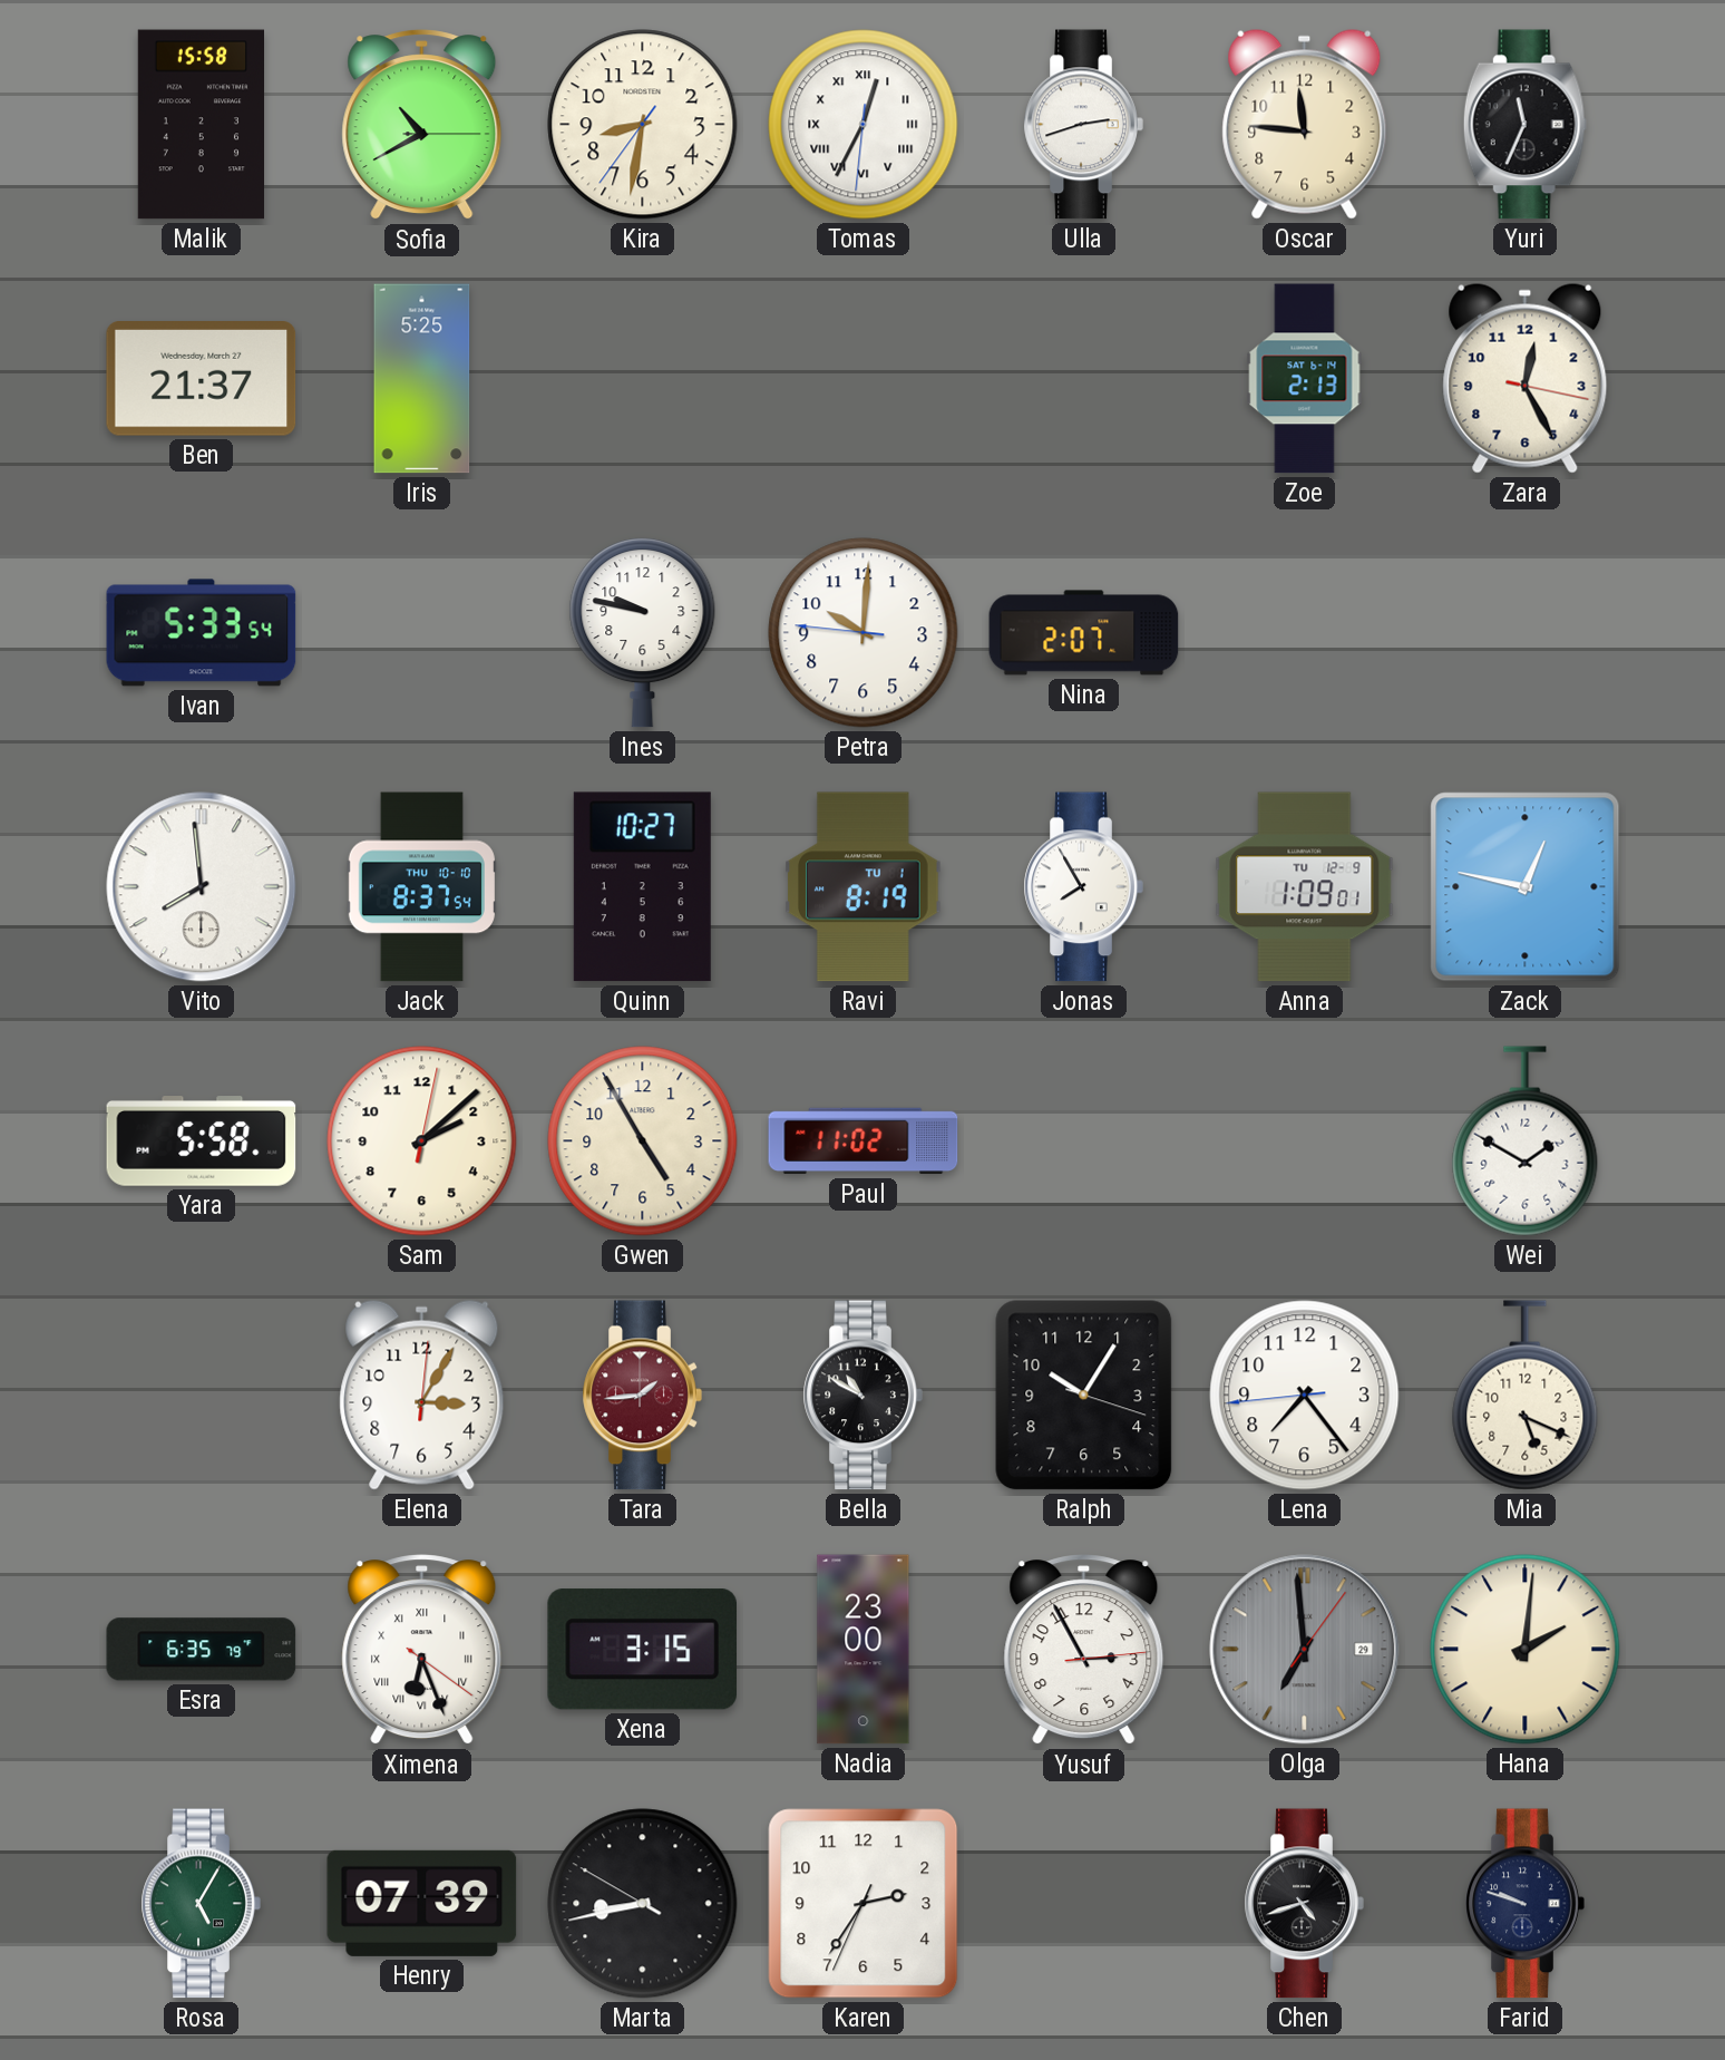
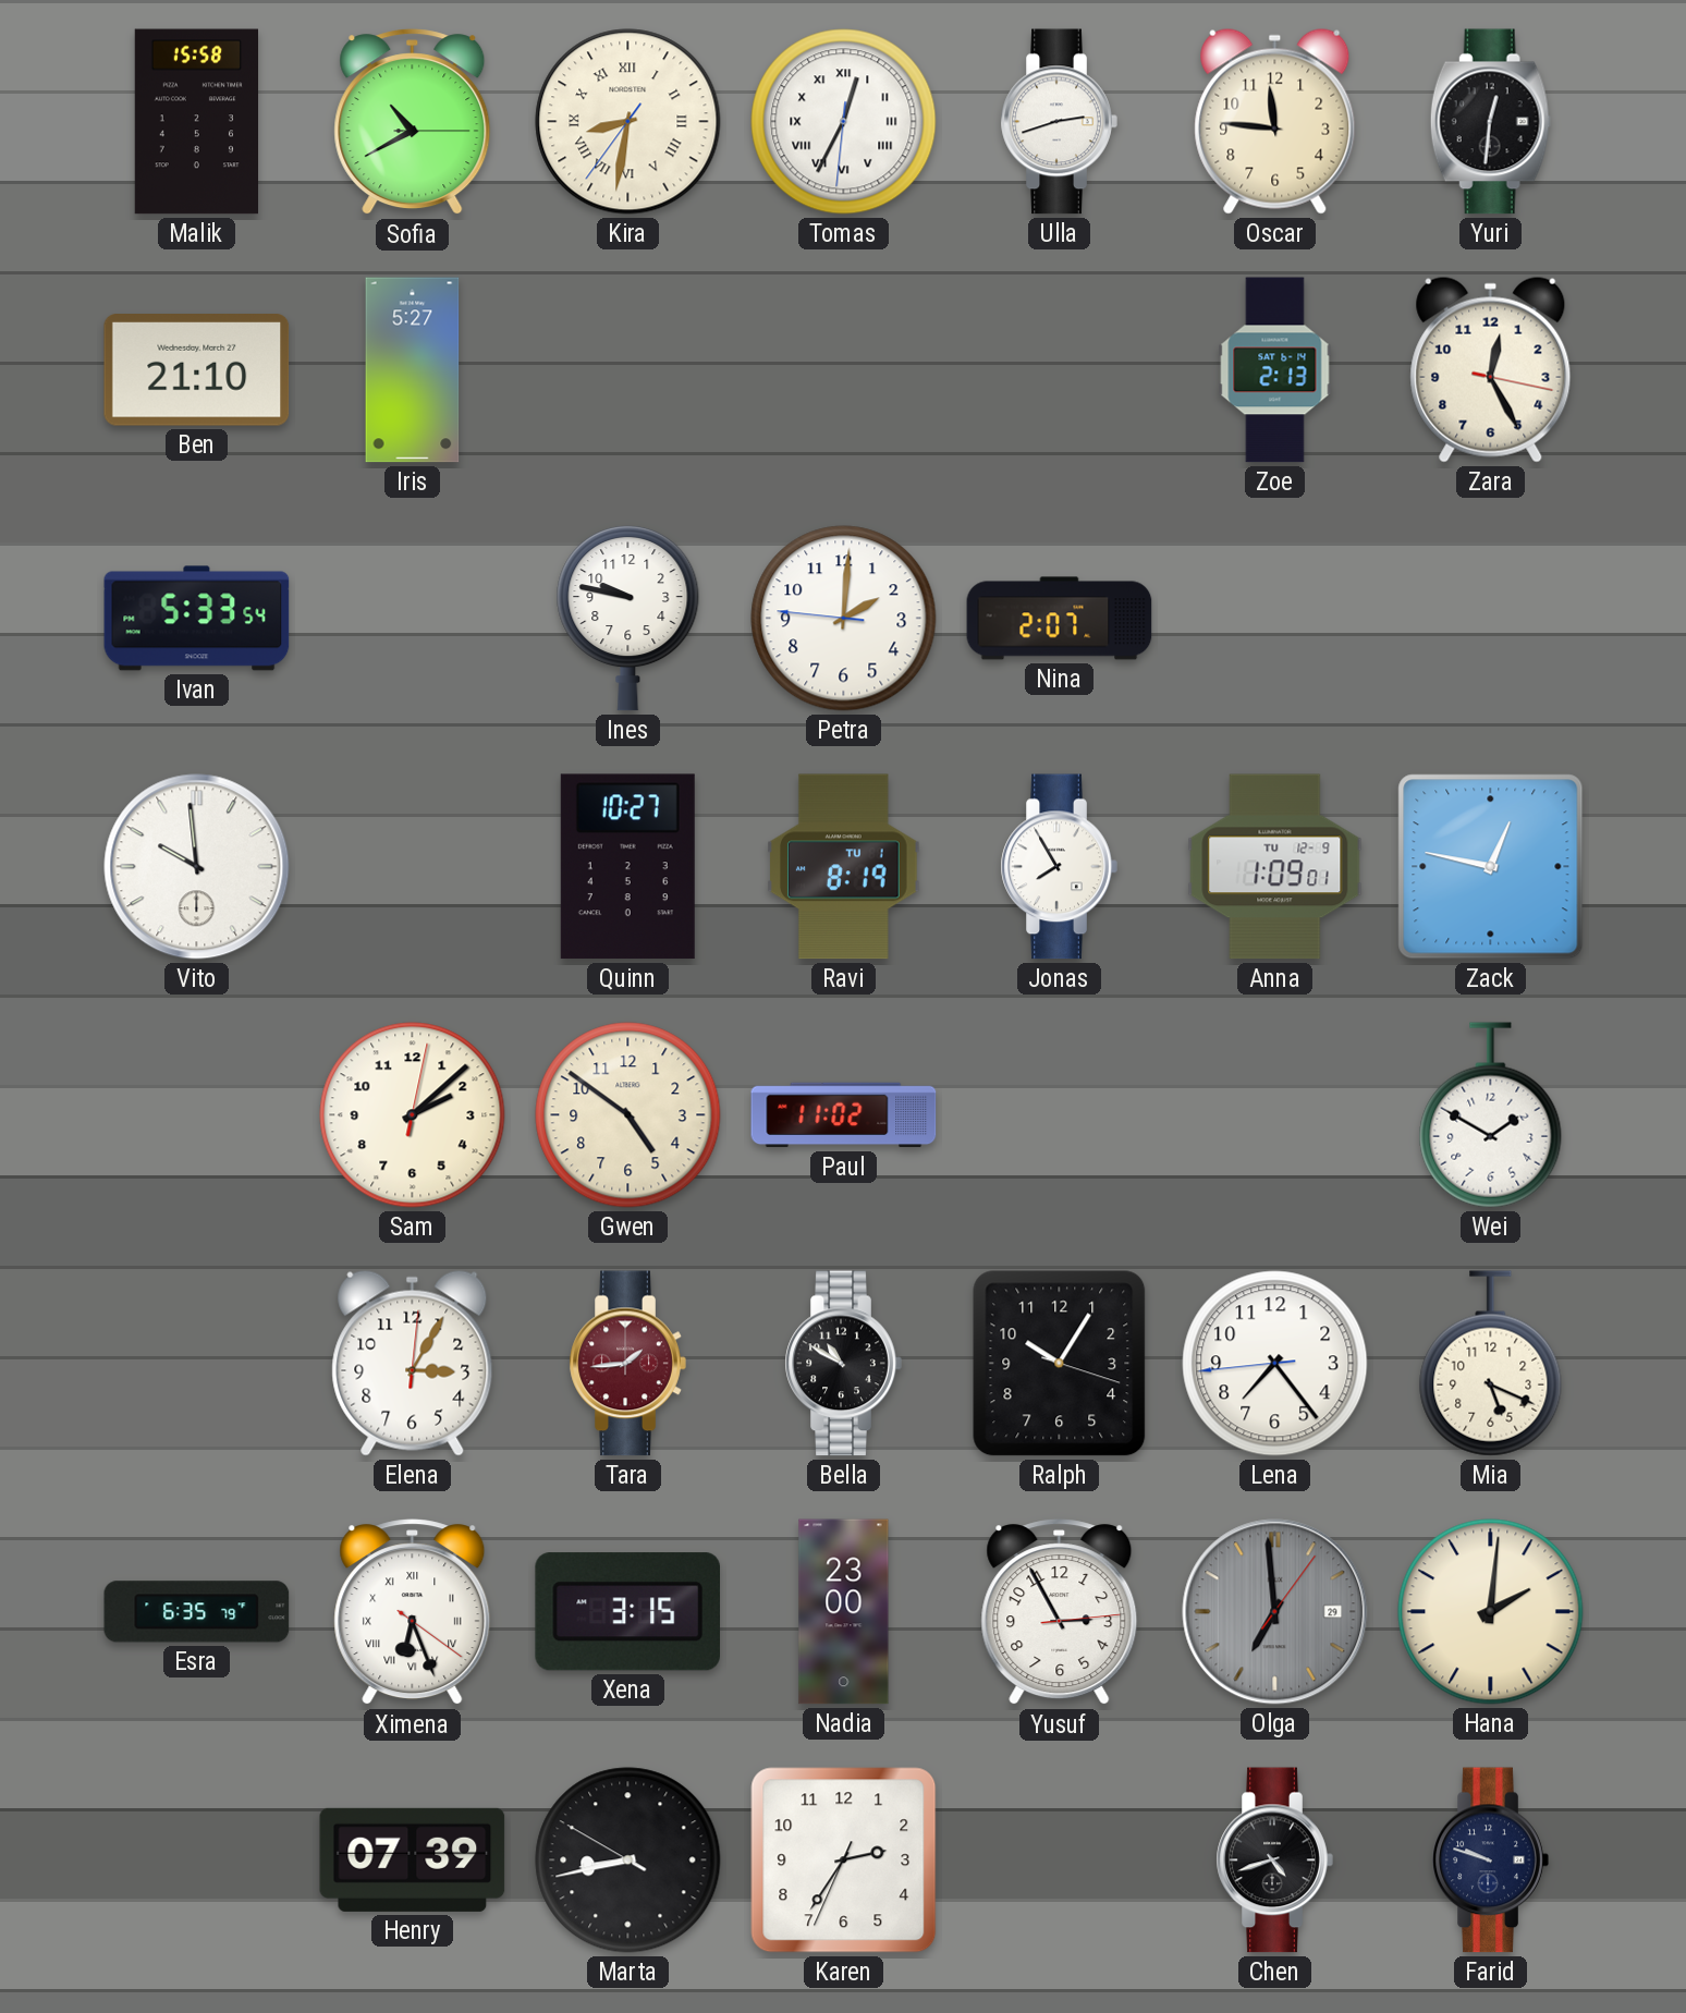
Kira numerals: Arabic -> Roman
Yuri: 11:34 -> 12:31
Ben: 21:37 -> 21:10
Iris: 5:25 -> 5:27
Petra: 10:00 -> 2:00
Vito: 7:59 -> 9:59
Jack: 8:37 -> none
Yara: 5:58 -> none
Gwen: 4:55 -> 4:51
Rosa: 5:05 -> none
